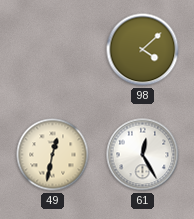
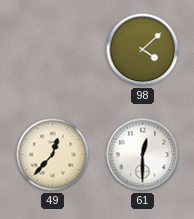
49: 12:32 -> 12:37
61: 12:25 -> 12:30
